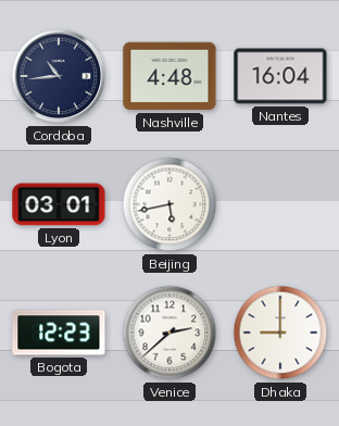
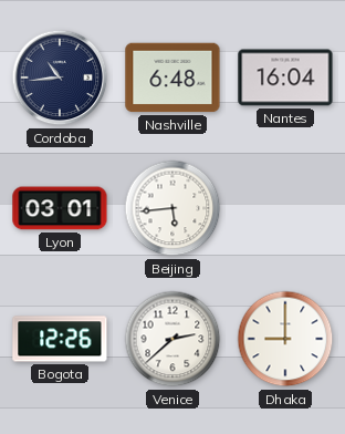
Nashville: 4:48 -> 6:48
Beijing: 5:43 -> 5:44
Bogota: 12:23 -> 12:26
